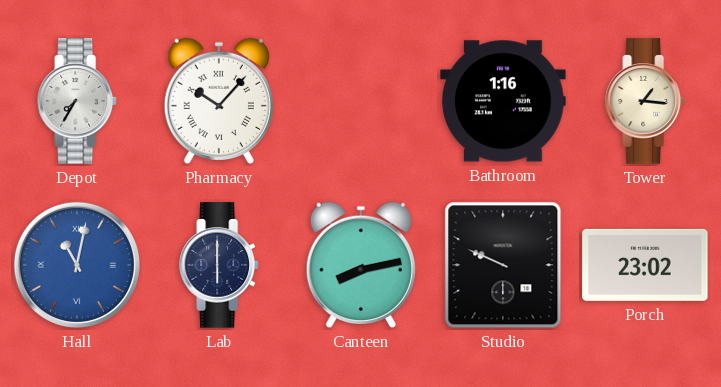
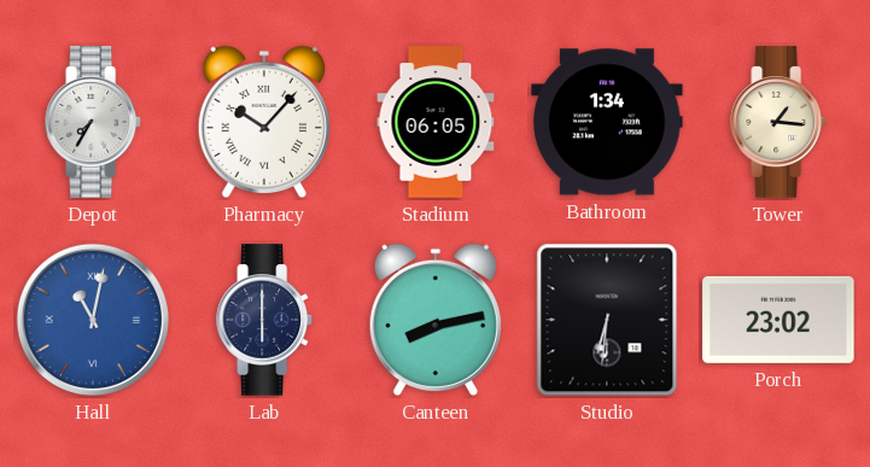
Stadium: none -> 06:05
Bathroom: 1:16 -> 1:34
Studio: 9:49 -> 6:31
